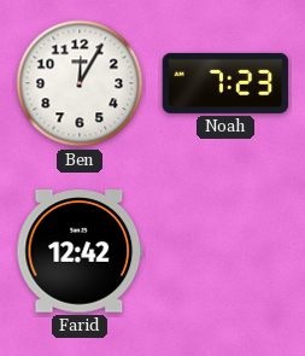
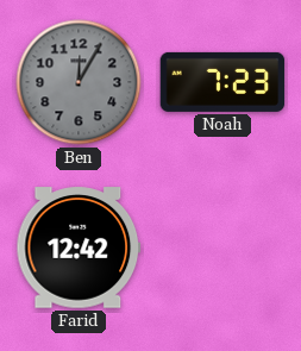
Ben dial: white -> grey
